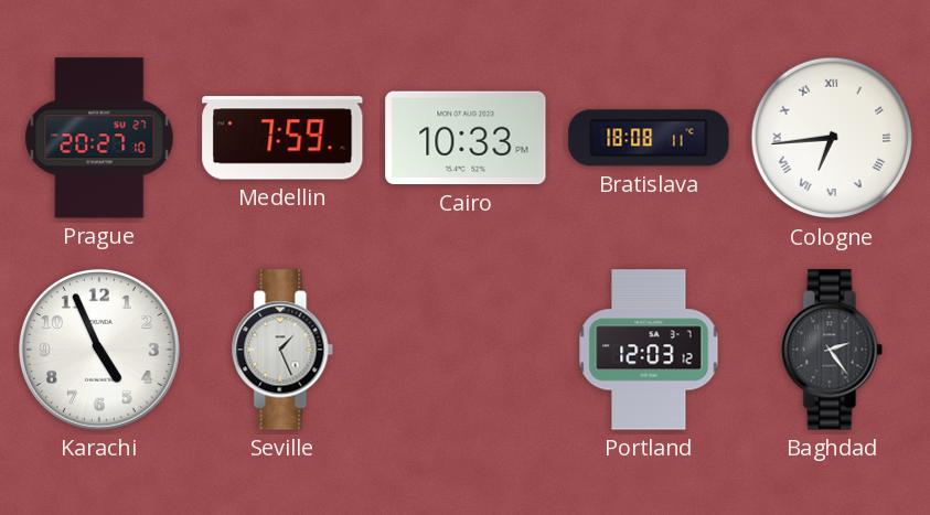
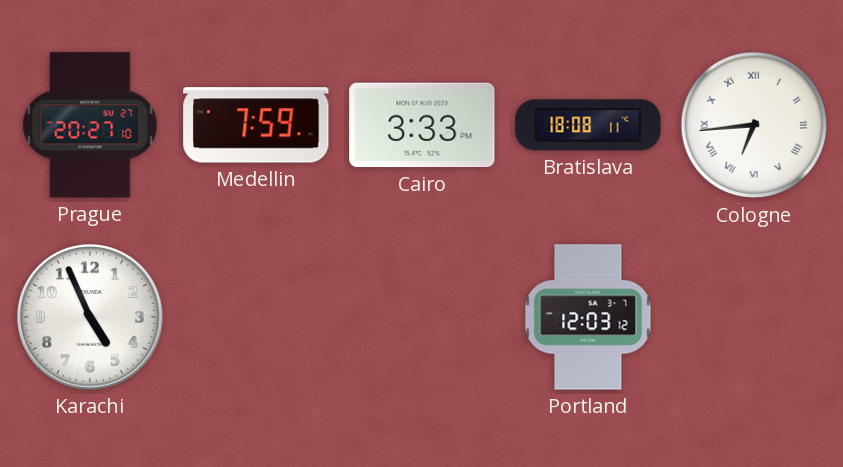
Cairo: 10:33 -> 3:33
Seville: 1:26 -> none
Baghdad: 2:24 -> none
